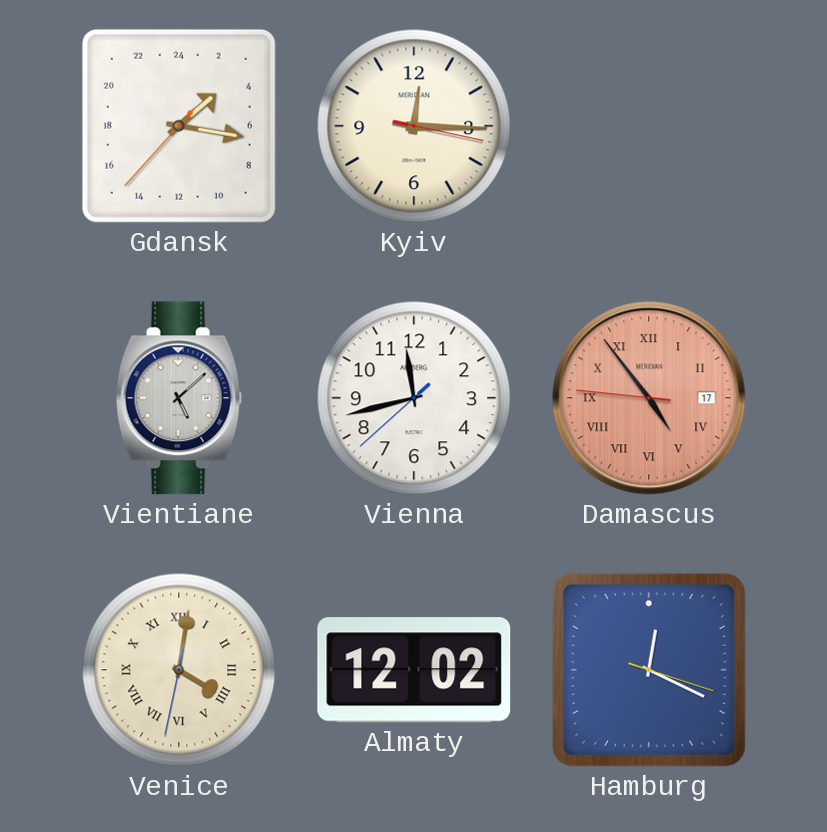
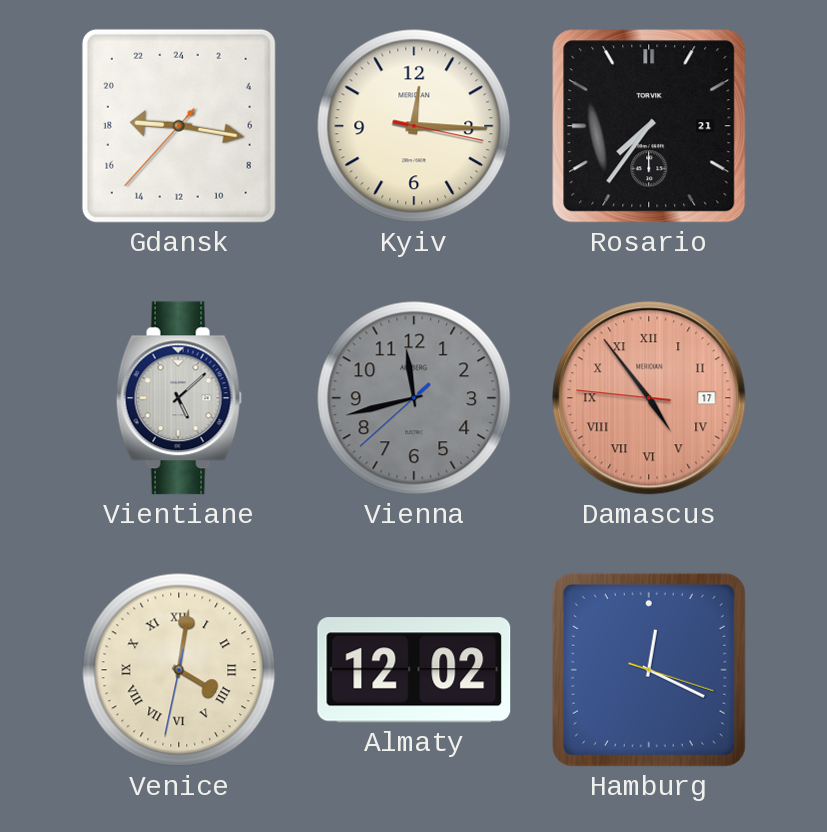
Gdansk: 3:16 -> 18:16
Rosario: none -> 7:36
Vienna dial: white -> grey
